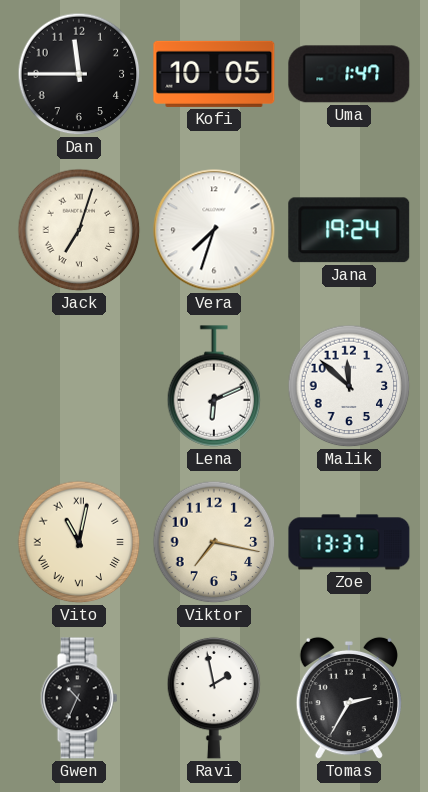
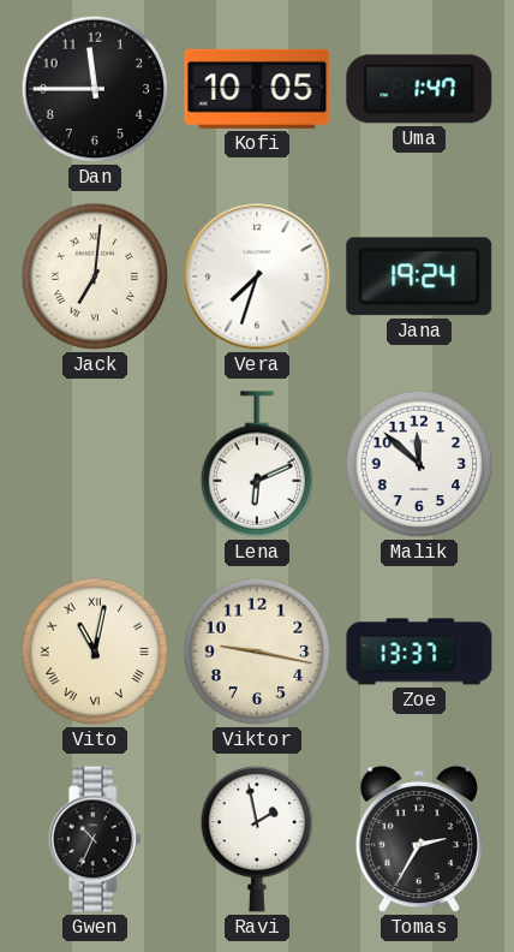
Jack: 7:03 -> 7:01
Viktor: 7:17 -> 9:17
